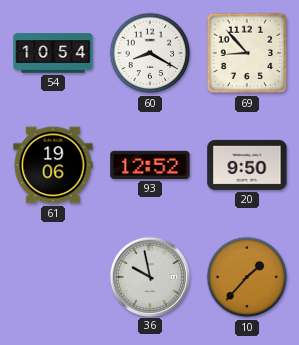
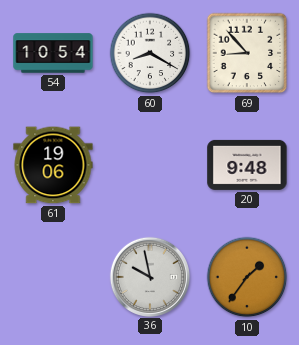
93: 12:52 -> none
20: 9:50 -> 9:48
10: 1:37 -> 1:36
